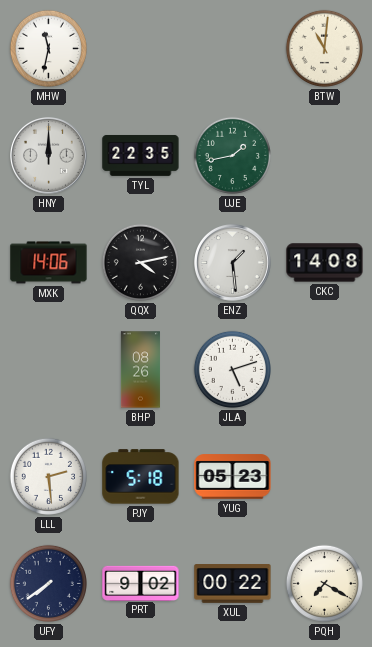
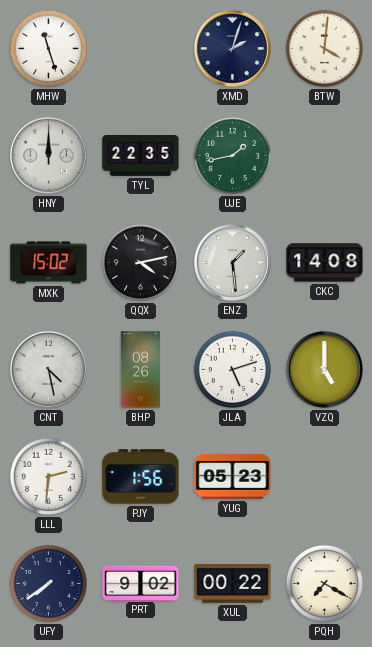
MHW: 11:32 -> 11:27
XMD: none -> 2:03
BTW: 11:01 -> 4:01
MXK: 14:06 -> 15:02
CNT: none -> 4:28
VZQ: none -> 5:00
LLL: 2:29 -> 2:31
PJY: 5:18 -> 1:56
